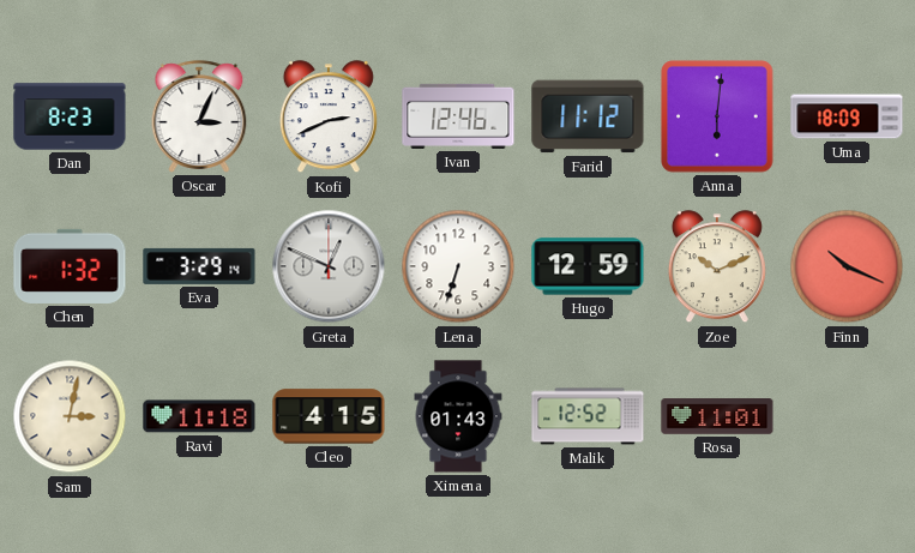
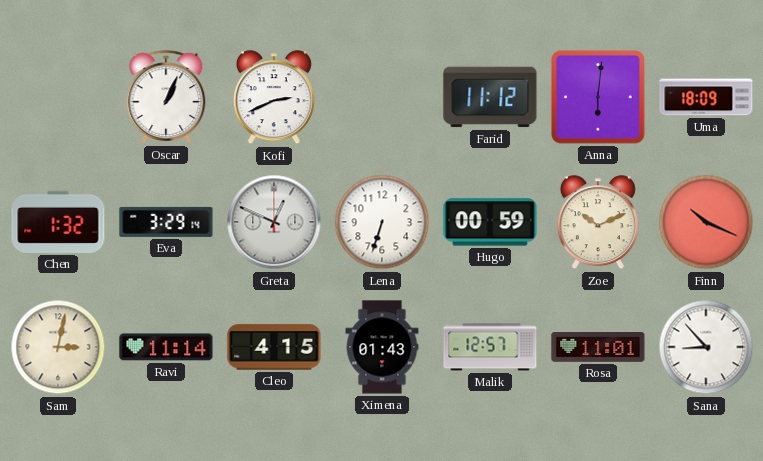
Dan: 8:23 -> none
Oscar: 3:04 -> 1:04
Ivan: 12:46 -> none
Hugo: 12:59 -> 00:59
Ravi: 11:18 -> 11:14
Malik: 12:52 -> 12:57
Sana: none -> 8:53
